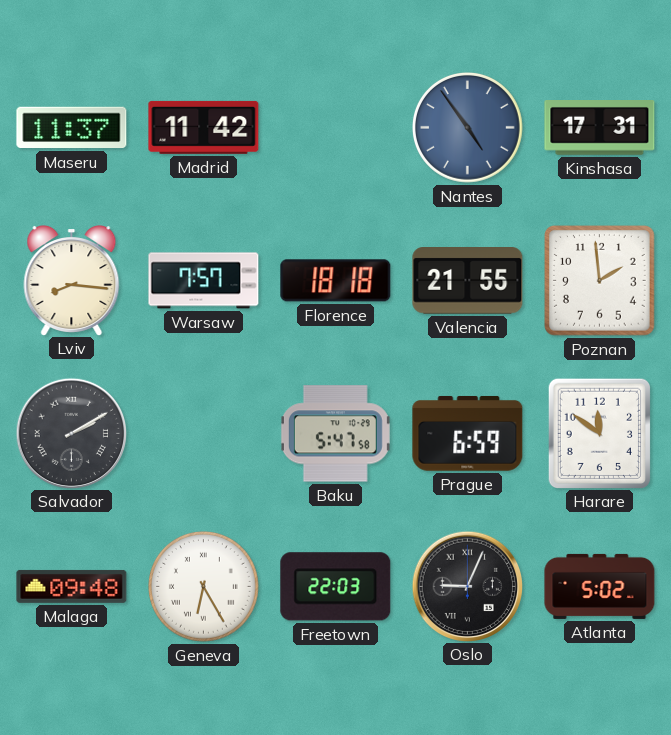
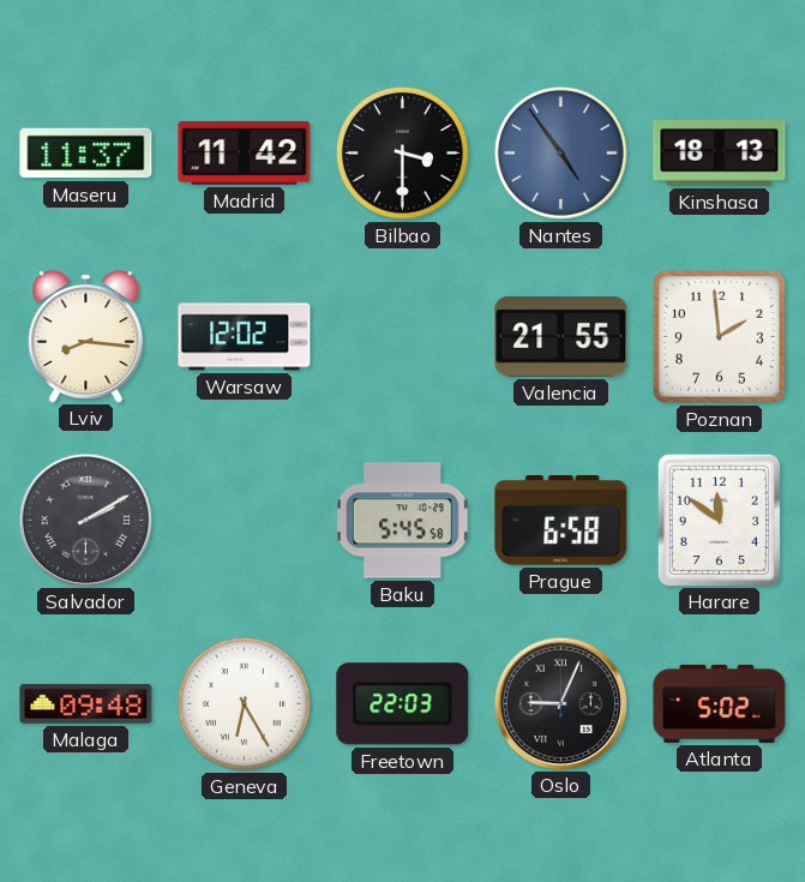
Bilbao: none -> 3:30
Kinshasa: 17:31 -> 18:13
Warsaw: 7:57 -> 12:02
Florence: 18:18 -> none
Baku: 5:47 -> 5:45
Prague: 6:59 -> 6:58
